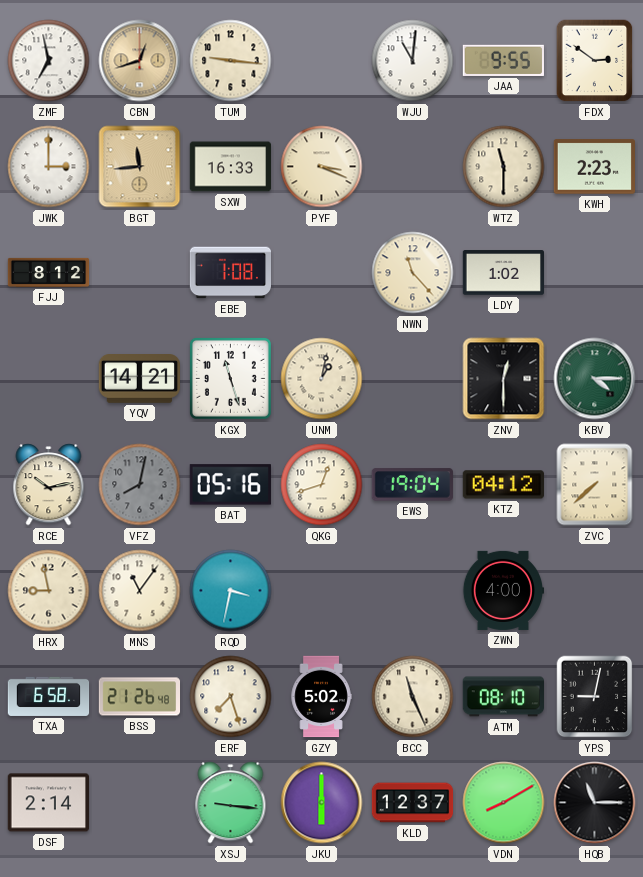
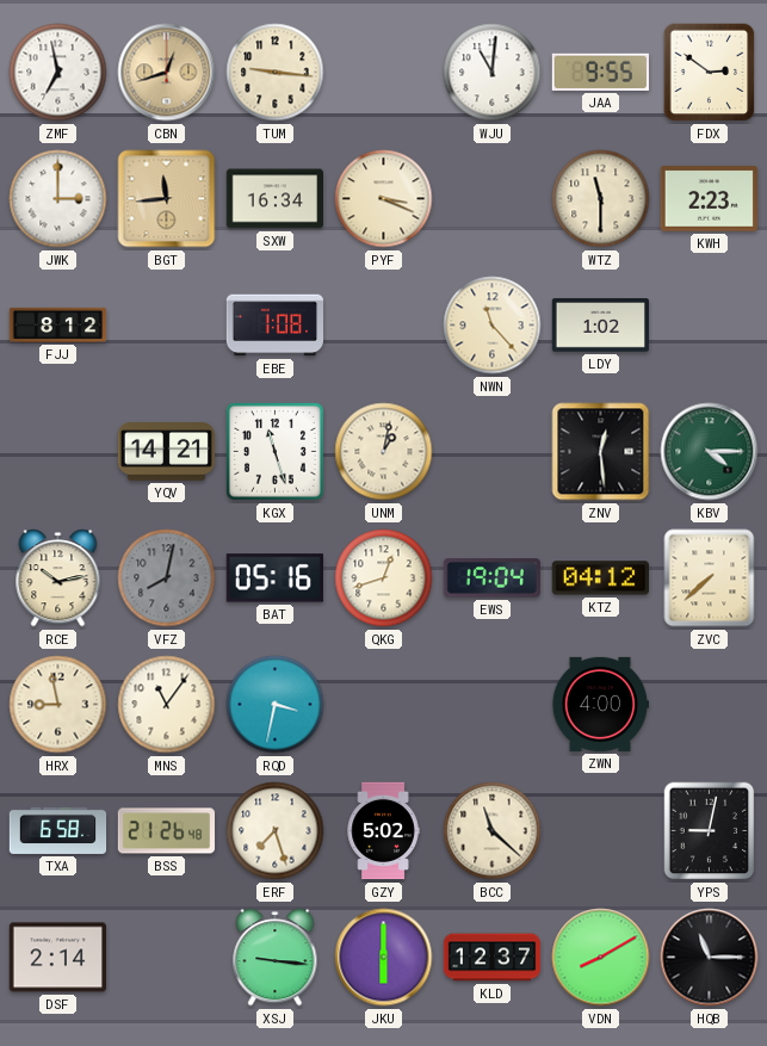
SXW: 16:33 -> 16:34
ZNV: 12:30 -> 12:29
BCC: 11:26 -> 11:22
ATM: 08:10 -> none
